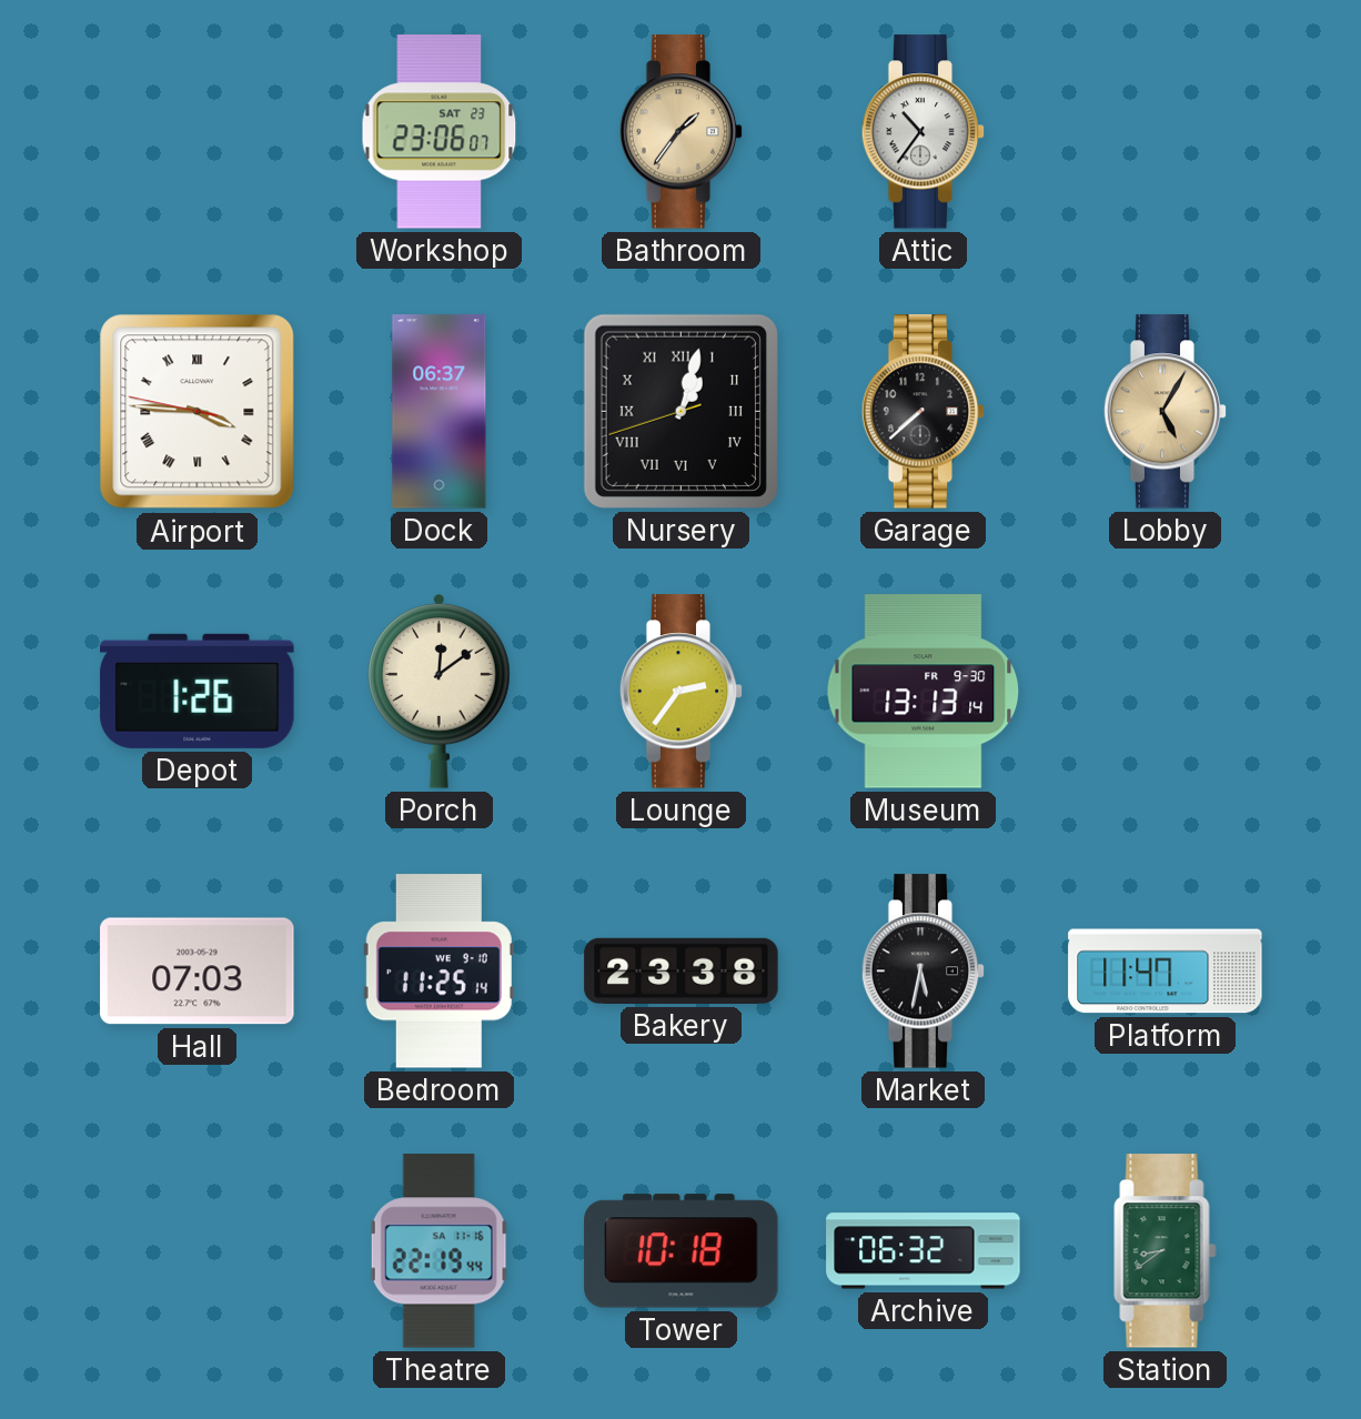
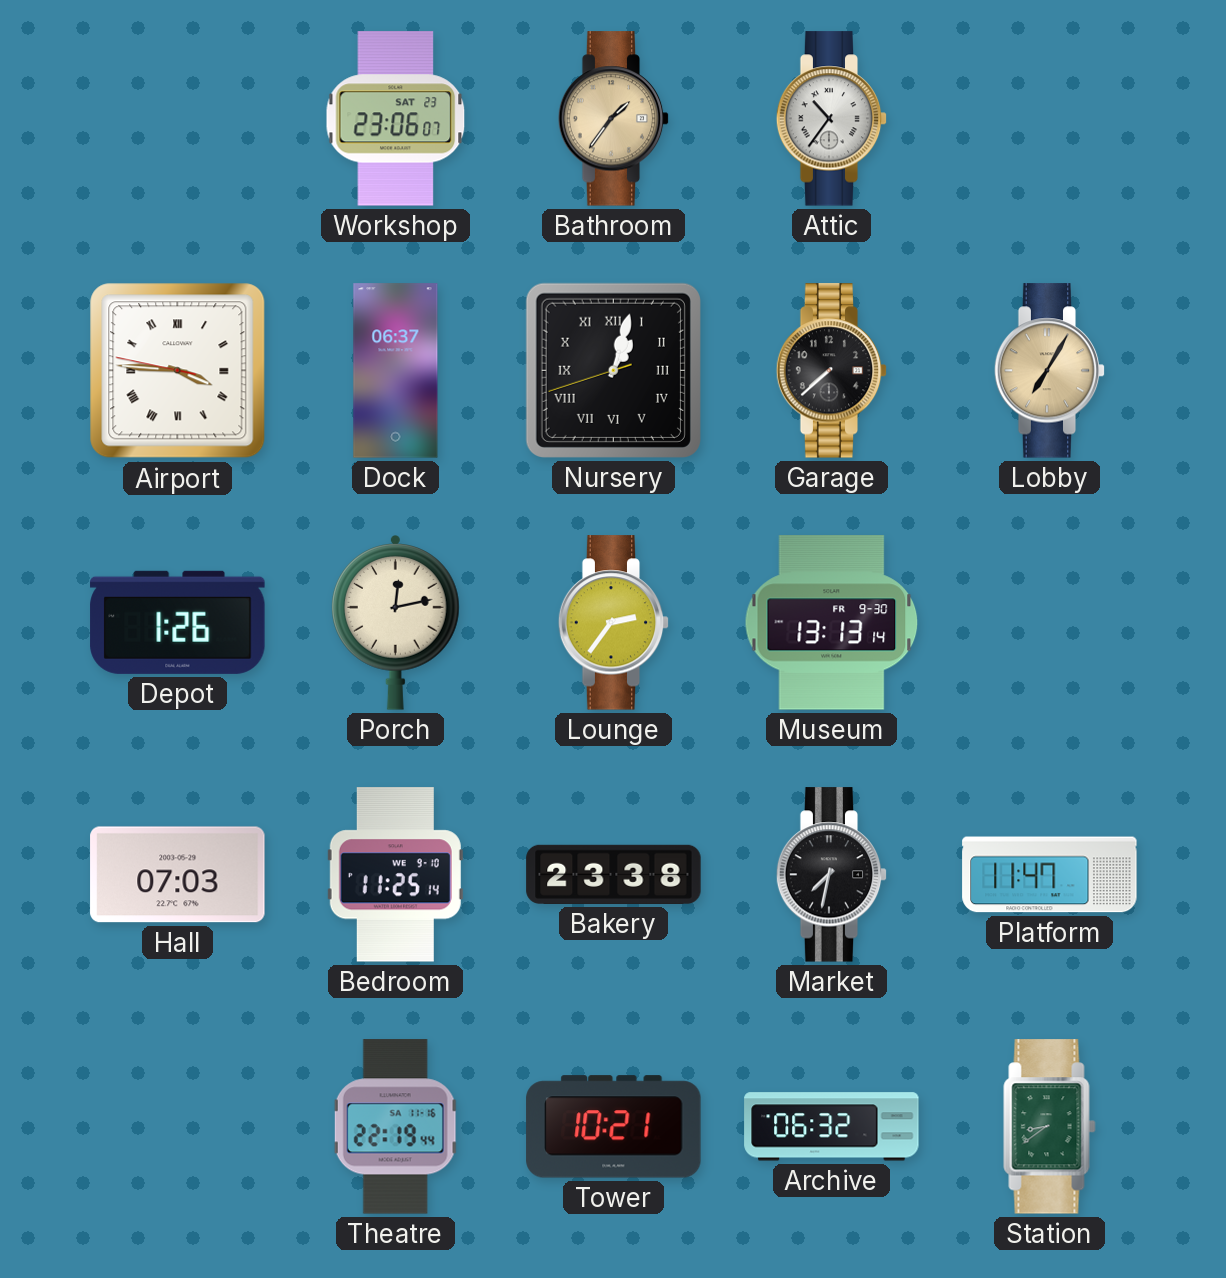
Lobby: 5:05 -> 7:05
Porch: 12:09 -> 12:13
Market: 5:32 -> 7:32
Tower: 10:18 -> 10:21
